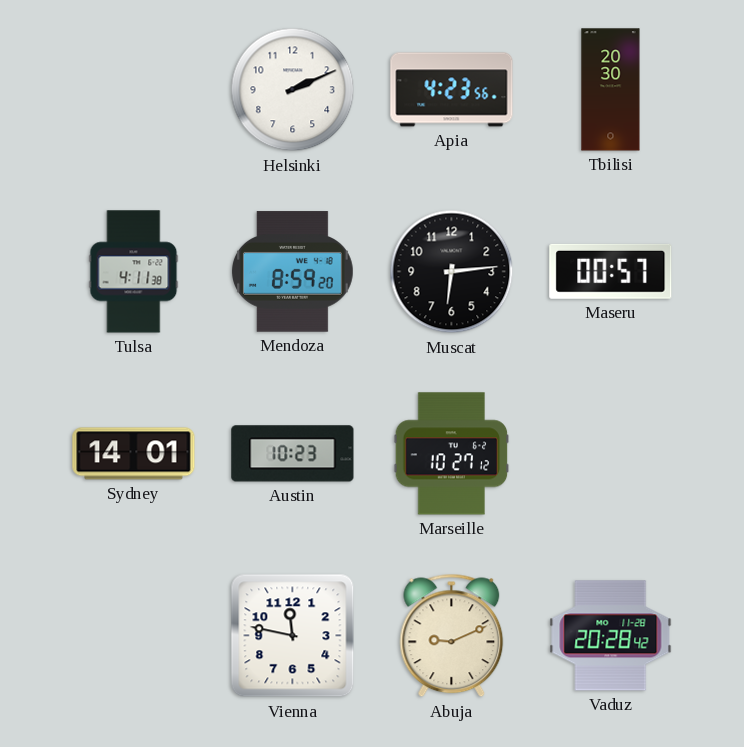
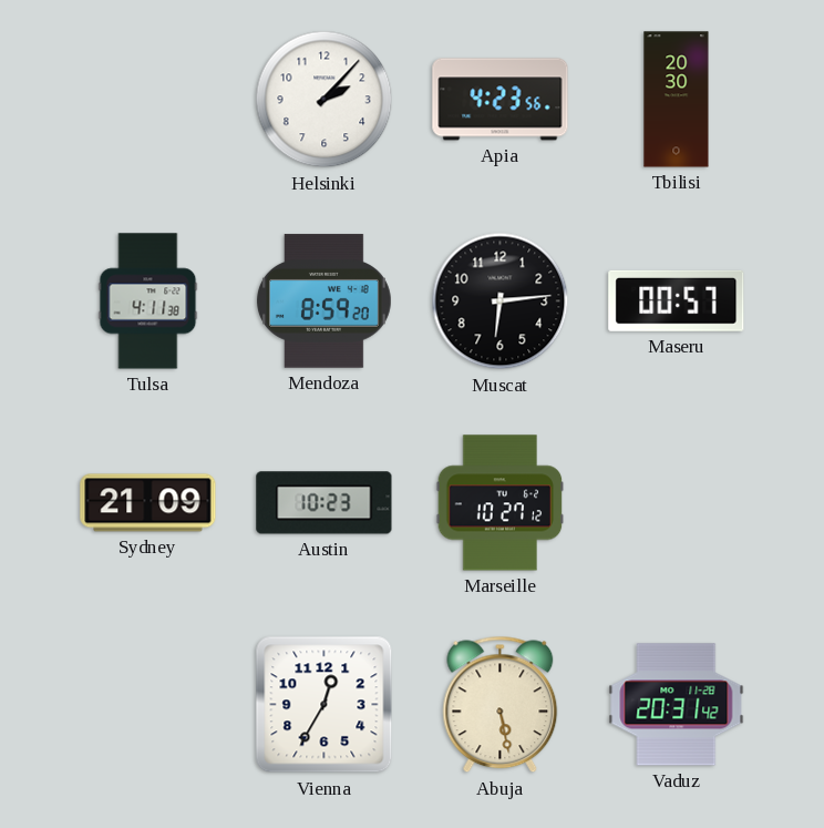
Helsinki: 2:11 -> 2:07
Sydney: 14:01 -> 21:09
Vienna: 11:47 -> 12:35
Abuja: 9:11 -> 5:28
Vaduz: 20:28 -> 20:31
